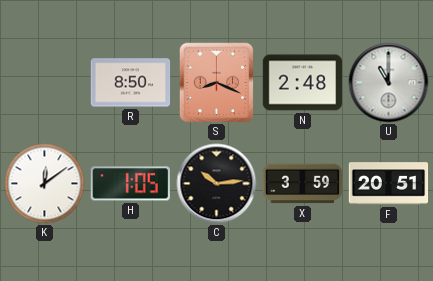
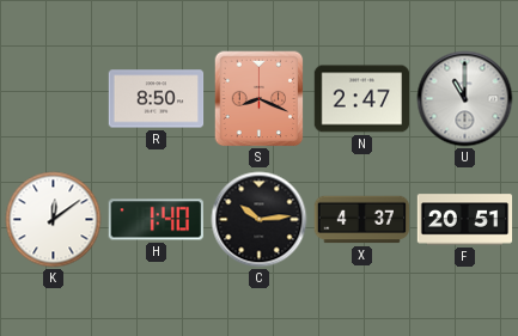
N: 2:48 -> 2:47
H: 1:05 -> 1:40
X: 3:59 -> 4:37
